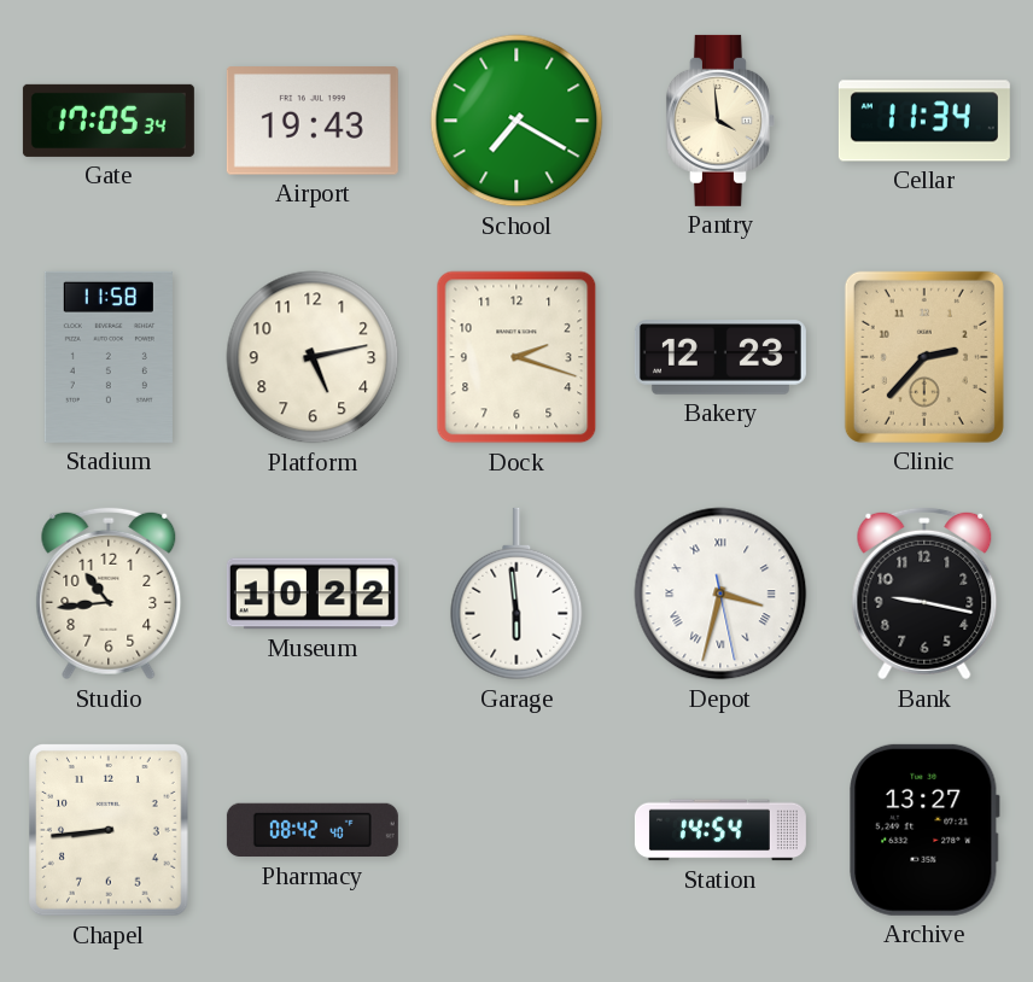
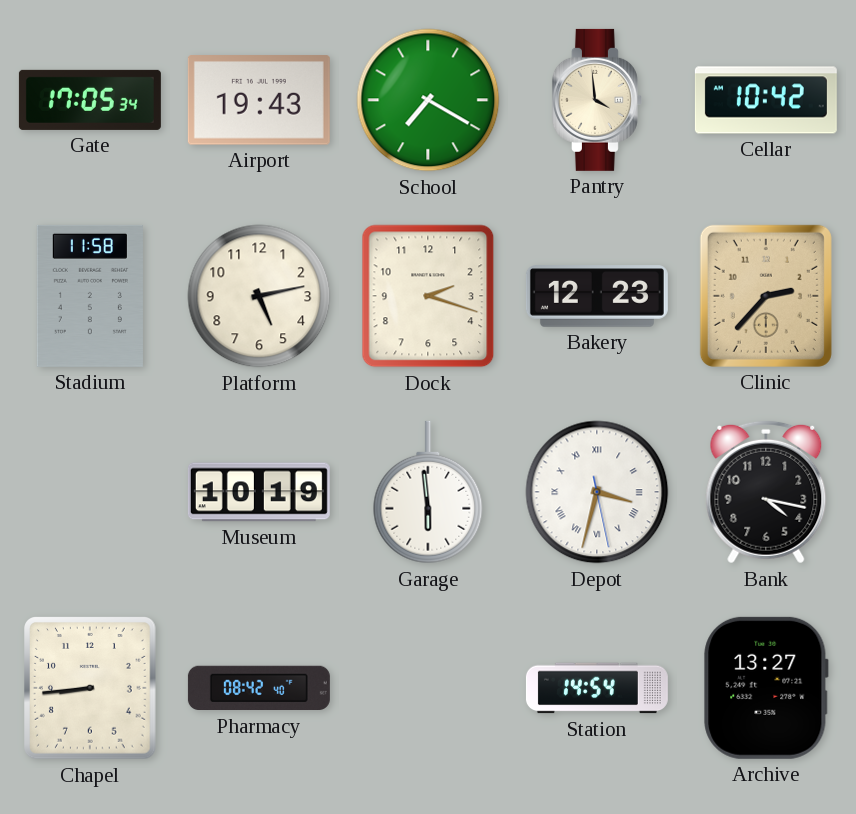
Cellar: 11:34 -> 10:42
Studio: 10:44 -> none
Museum: 10:22 -> 10:19
Bank: 9:17 -> 4:17
